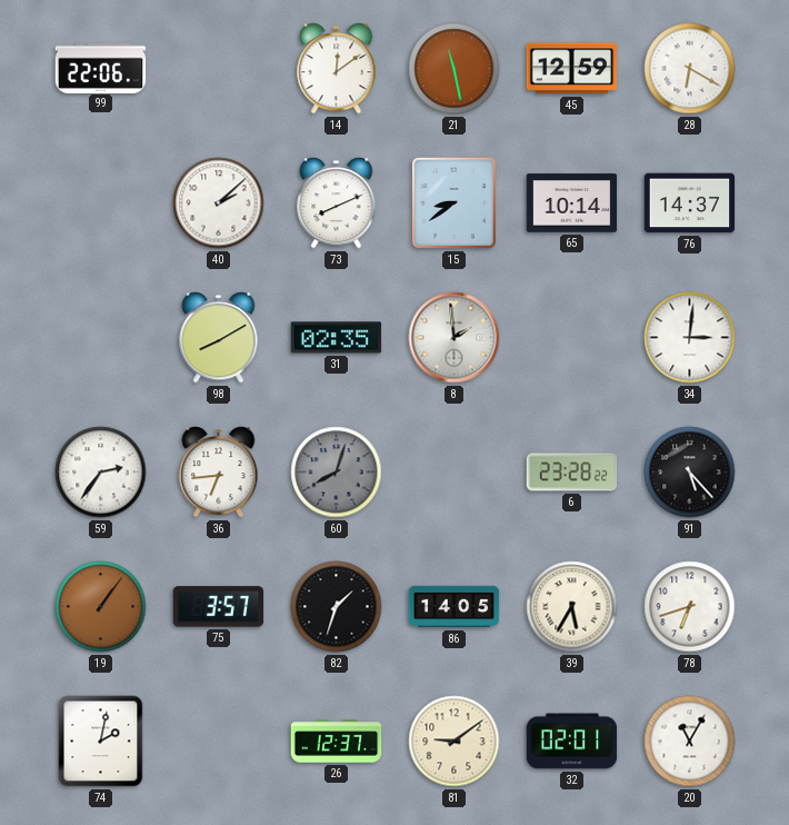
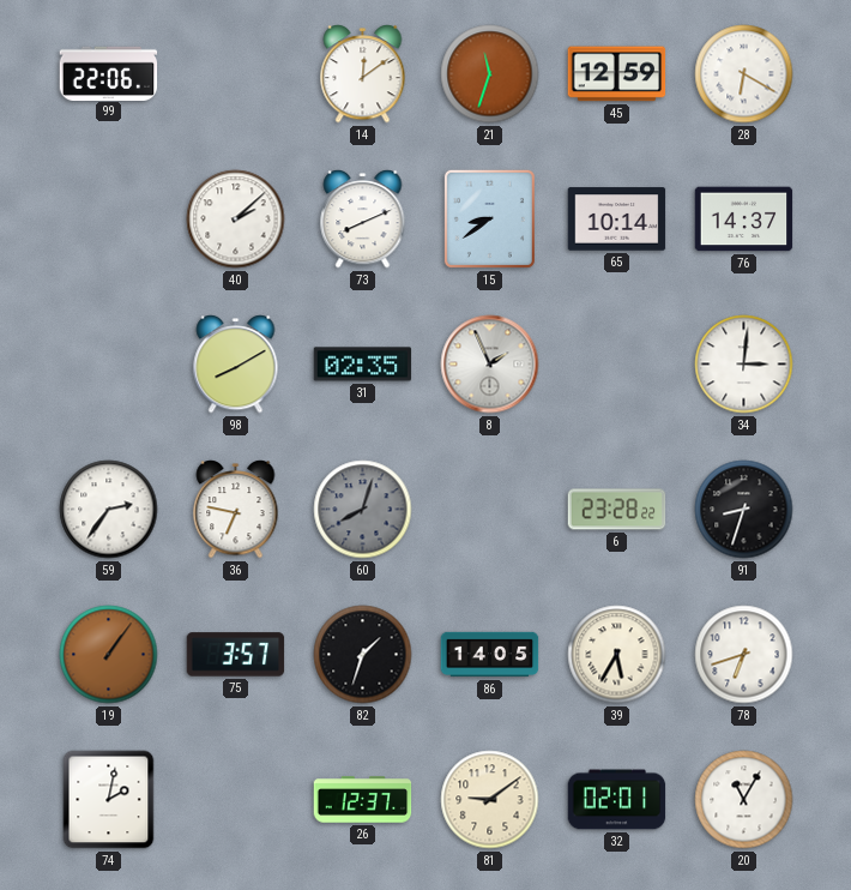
21: 11:28 -> 11:33
8: 1:59 -> 1:56
36: 6:44 -> 6:47
91: 5:23 -> 8:33
